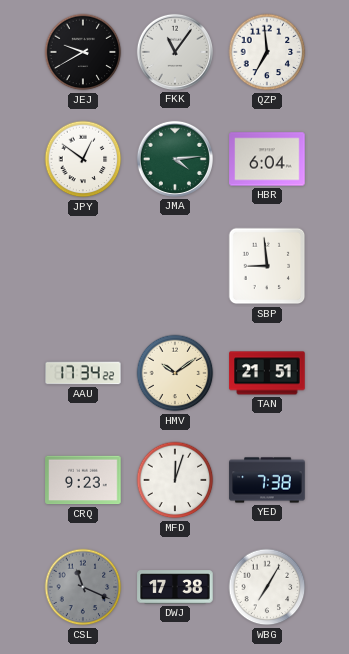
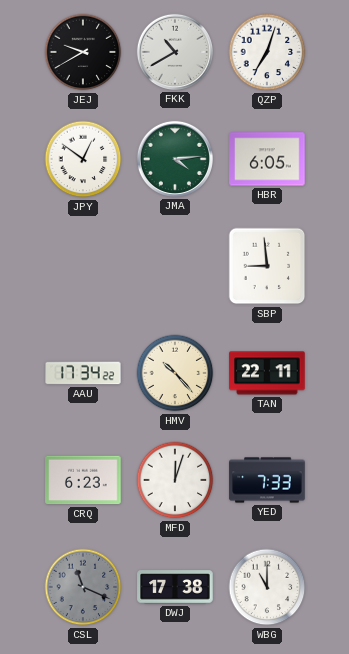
FKK: 11:06 -> 10:40
QZP: 6:59 -> 7:03
HBR: 6:04 -> 6:05
HMV: 10:09 -> 10:23
TAN: 21:51 -> 22:11
CRQ: 9:23 -> 6:23
YED: 7:38 -> 7:33
WBG: 7:05 -> 11:00
